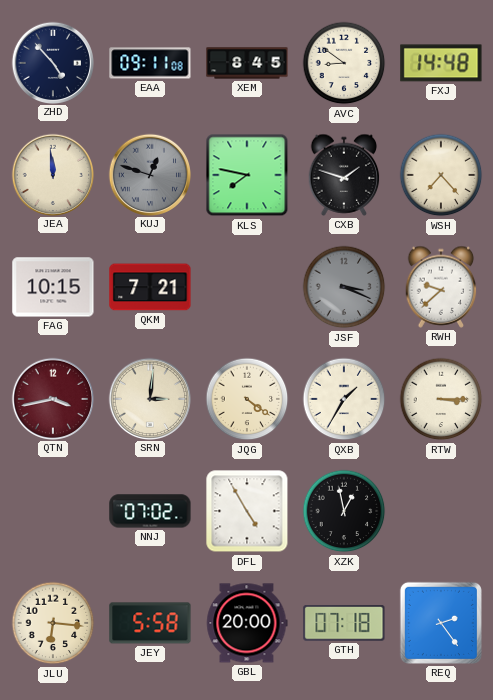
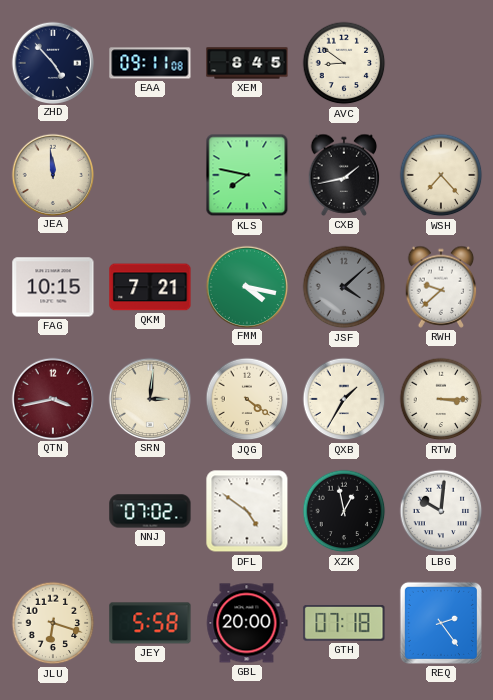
FXJ: 14:48 -> none
KUJ: 12:48 -> none
CXB: 1:48 -> 1:43
FMM: none -> 4:17
JSF: 3:19 -> 4:08
DFL: 4:55 -> 4:51
LBG: none -> 10:01
JLU: 6:16 -> 6:18
